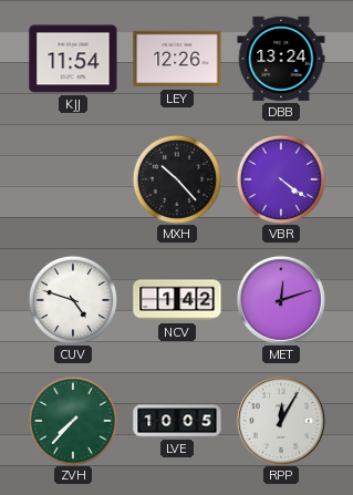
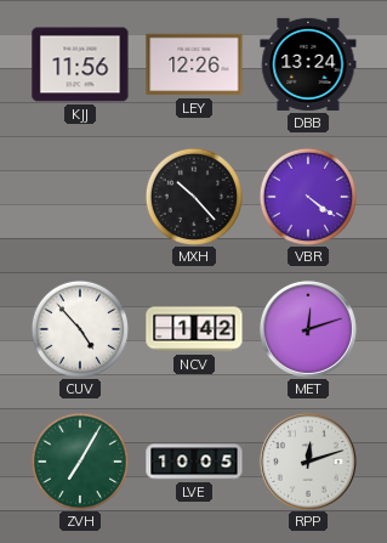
KJJ: 11:54 -> 11:56
CUV: 4:48 -> 4:53
ZVH: 7:37 -> 7:05
RPP: 12:05 -> 12:12
